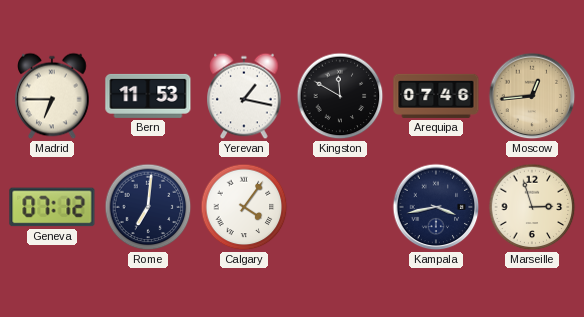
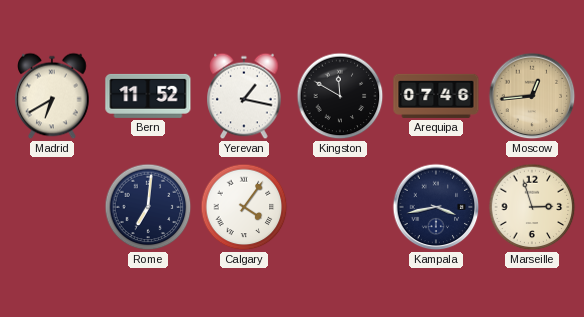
Madrid: 6:45 -> 6:40
Bern: 11:53 -> 11:52
Geneva: 07:12 -> none
